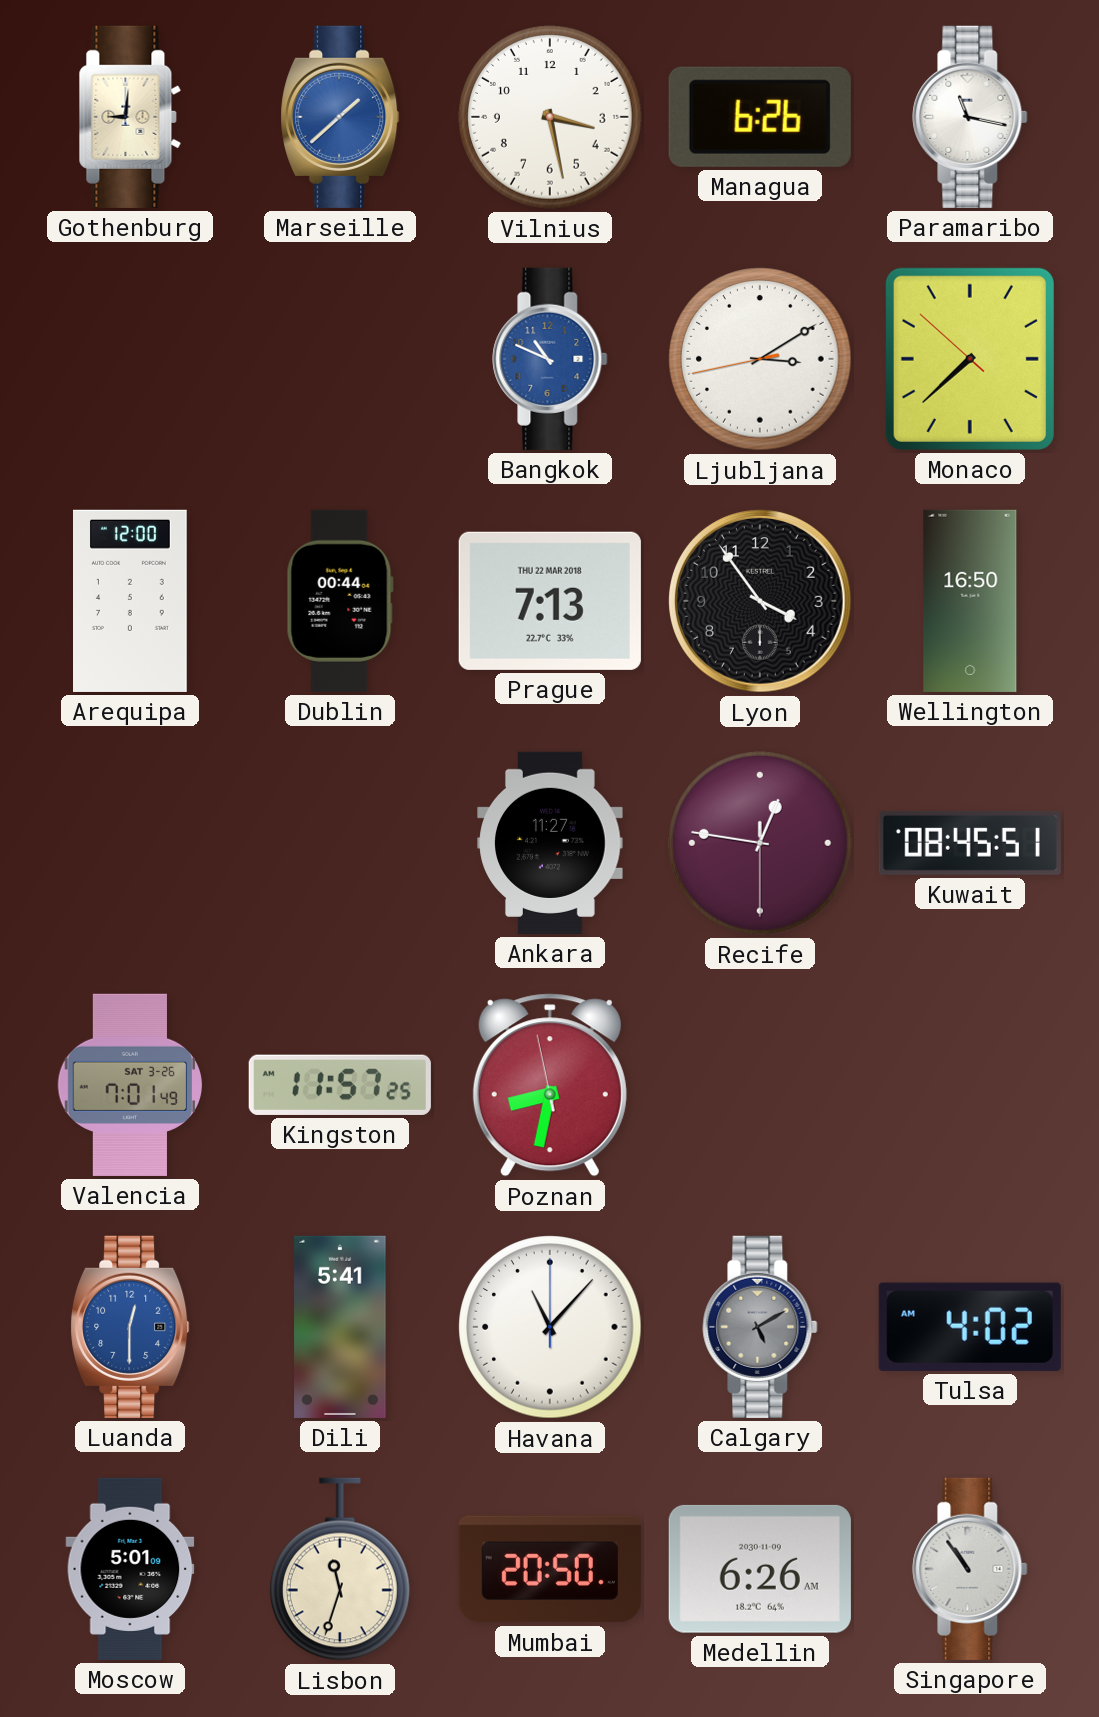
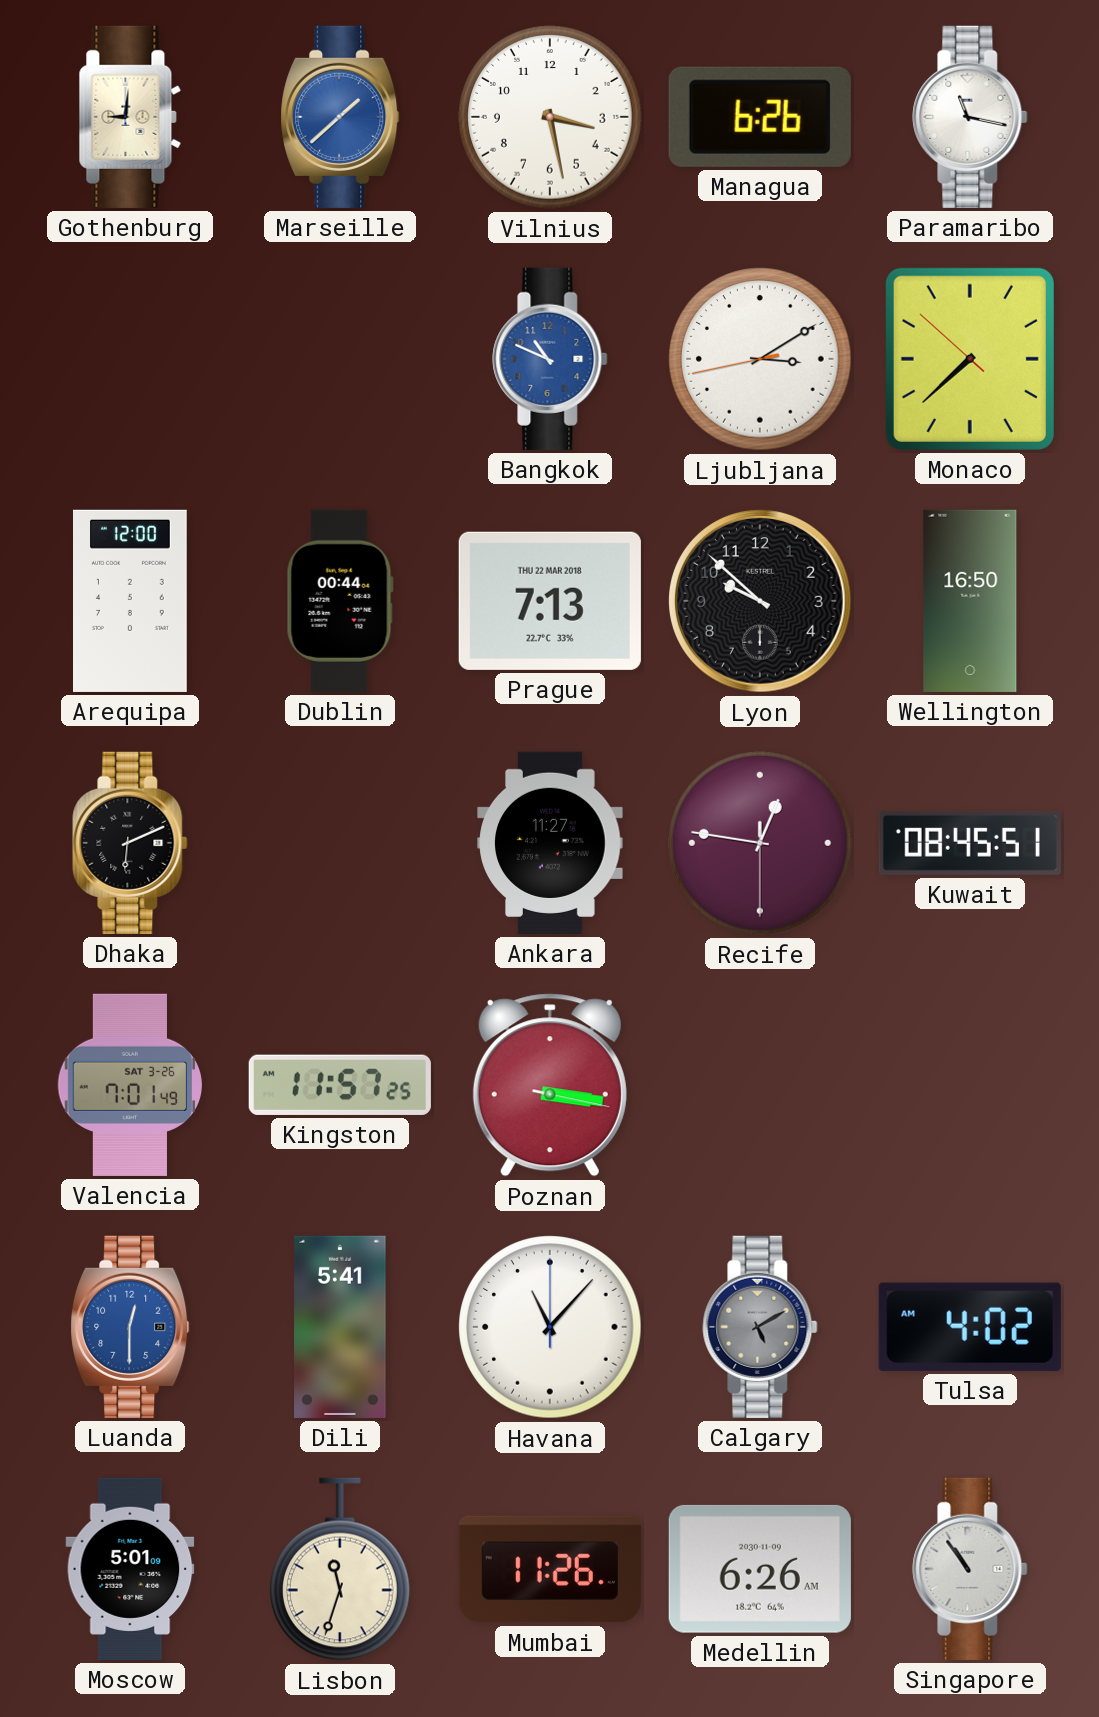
Lyon: 3:54 -> 9:52
Dhaka: none -> 6:11
Poznan: 8:31 -> 3:16
Mumbai: 20:50 -> 11:26
